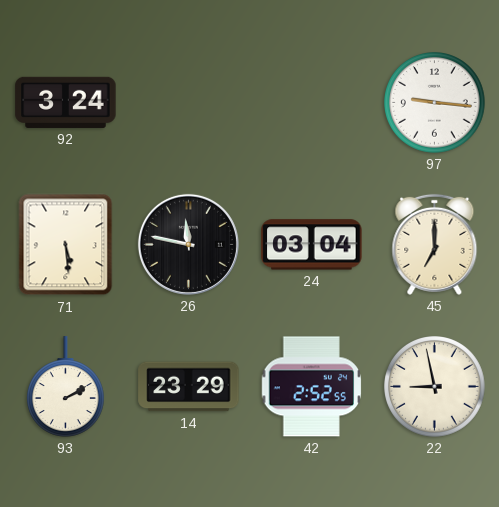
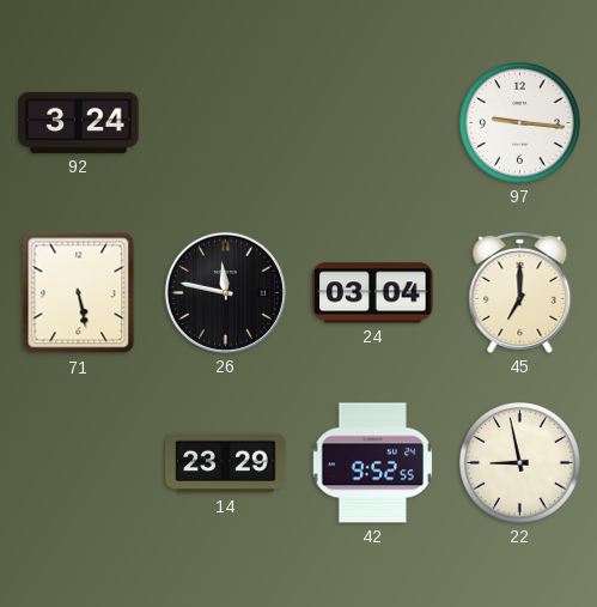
71: 5:29 -> 5:28
93: 2:10 -> none
42: 2:52 -> 9:52
